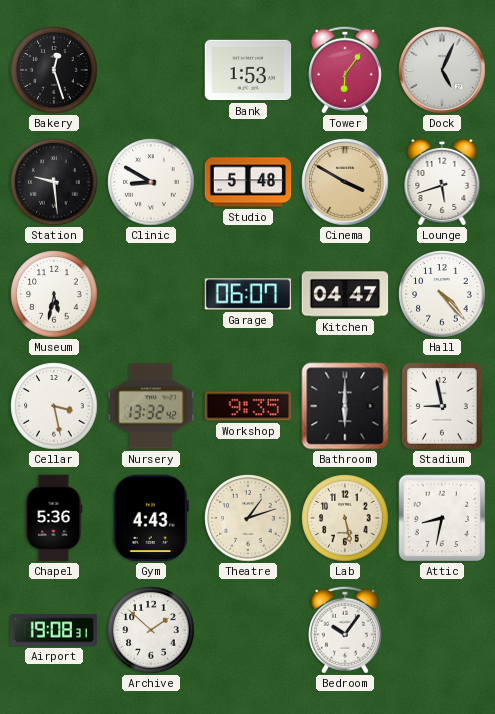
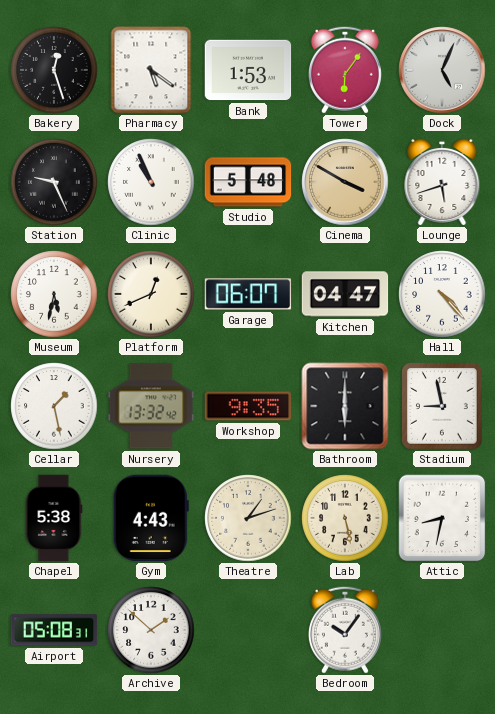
Pharmacy: none -> 5:21
Station: 9:29 -> 9:26
Clinic: 8:50 -> 10:56
Platform: none -> 12:41
Cellar: 3:28 -> 1:28
Chapel: 5:36 -> 5:38
Airport: 19:08 -> 05:08
